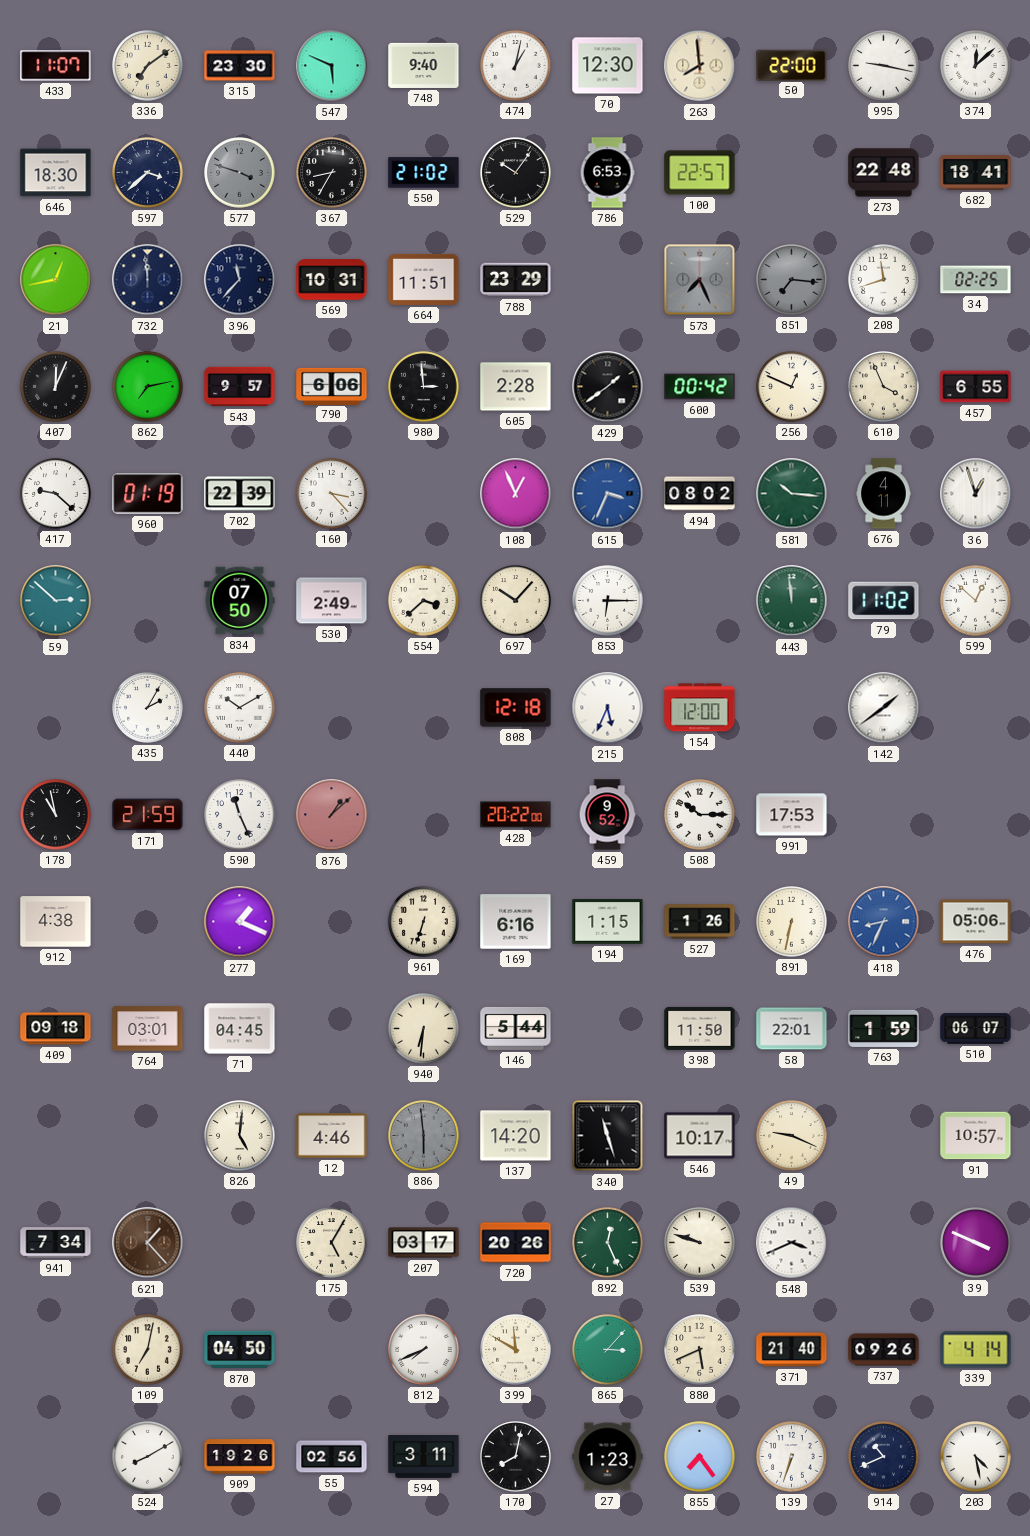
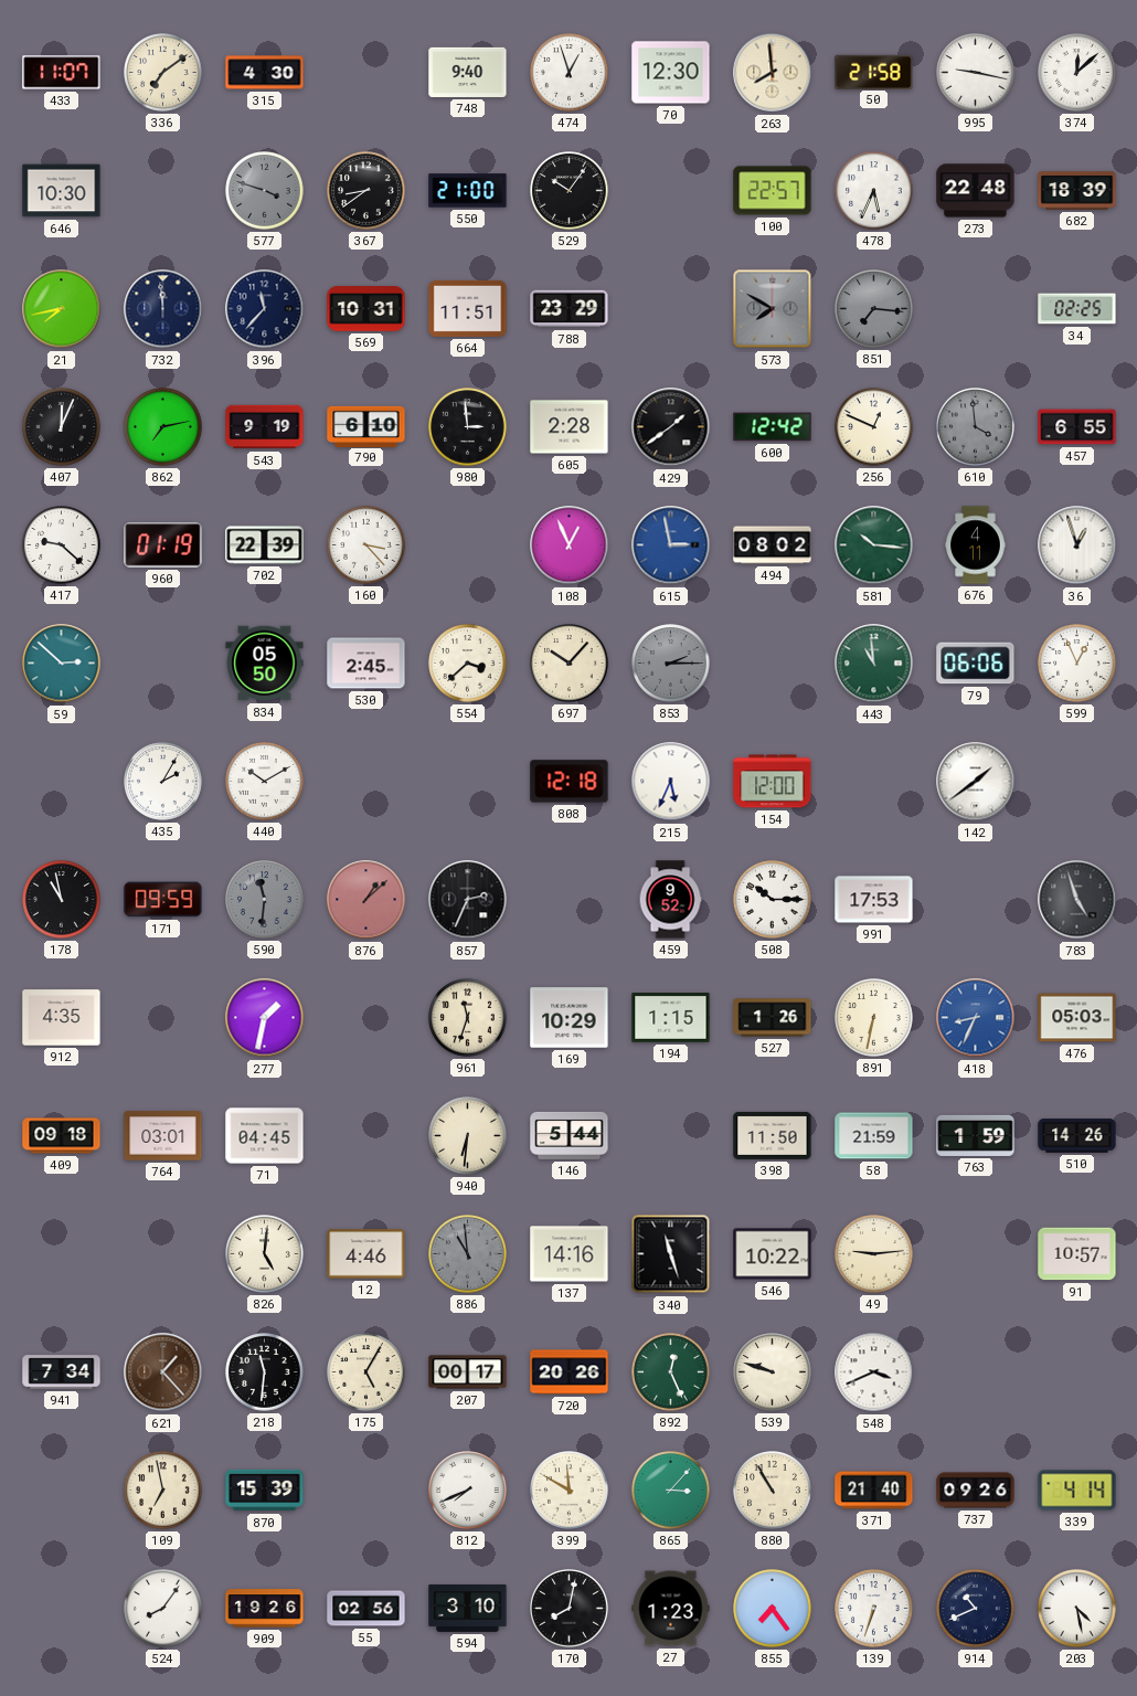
315: 23:30 -> 4:30
547: 5:49 -> none
474: 1:02 -> 12:57
50: 22:00 -> 21:58
646: 18:30 -> 10:30
597: 3:38 -> none
367: 8:35 -> 8:39
550: 21:02 -> 21:00
786: 6:53 -> none
478: none -> 5:34
682: 18:41 -> 18:39
21: 12:43 -> 7:43
573: 7:26 -> 7:50
208: 11:42 -> none
543: 9:57 -> 9:19
790: 6:06 -> 6:10
600: 00:42 -> 12:42
610: 3:56 -> 3:59
610 dial: cream -> grey
615: 3:34 -> 2:58
834: 07:50 -> 05:50
530: 2:49 -> 2:45
853: 6:15 -> 2:15
853 dial: white -> grey
443: 11:59 -> 10:59
79: 11:02 -> 06:06
599: 12:52 -> 12:56
171: 21:59 -> 09:59
590: 11:26 -> 11:31
590 dial: white -> grey
857: none -> 2:34
428: 20:22 -> none
783: none -> 4:57
912: 4:38 -> 4:35
277: 1:19 -> 1:32
961: 6:33 -> 11:33
169: 6:16 -> 10:29
476: 05:06 -> 05:03
58: 22:01 -> 21:59
510: 06:07 -> 14:26
886: 5:59 -> 10:59
137: 14:20 -> 14:16
546: 10:17 -> 10:22
49: 9:19 -> 9:14
218: none -> 11:31
207: 03:17 -> 00:17
39: 3:49 -> none
109: 7:02 -> 6:58
870: 04:50 -> 15:39
880: 5:41 -> 10:55
524: 8:10 -> 8:06
594: 3:11 -> 3:10
